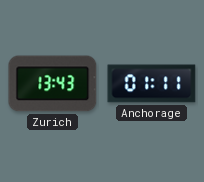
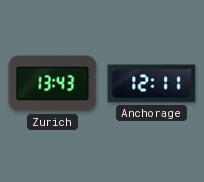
Anchorage: 01:11 -> 12:11
